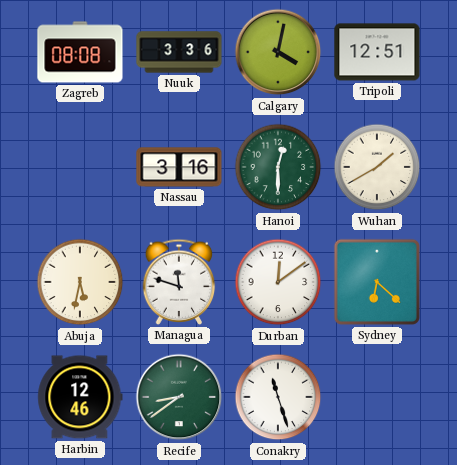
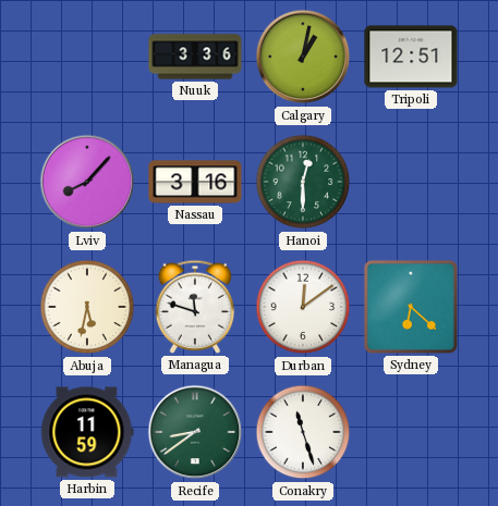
Zagreb: 08:08 -> none
Calgary: 4:02 -> 1:02
Lviv: none -> 8:07
Wuhan: 1:40 -> none
Harbin: 12:46 -> 11:59
